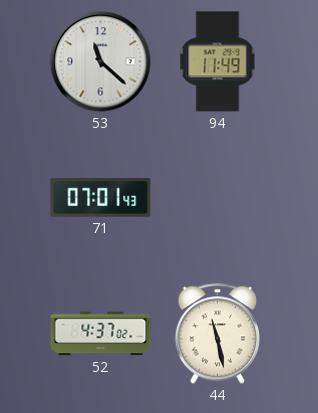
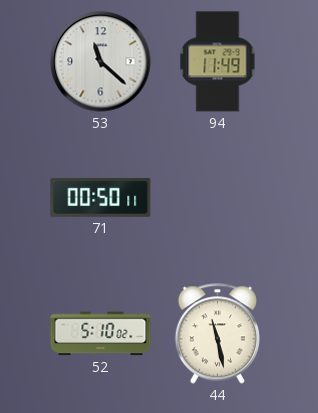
71: 07:01 -> 00:50
52: 4:37 -> 5:10
